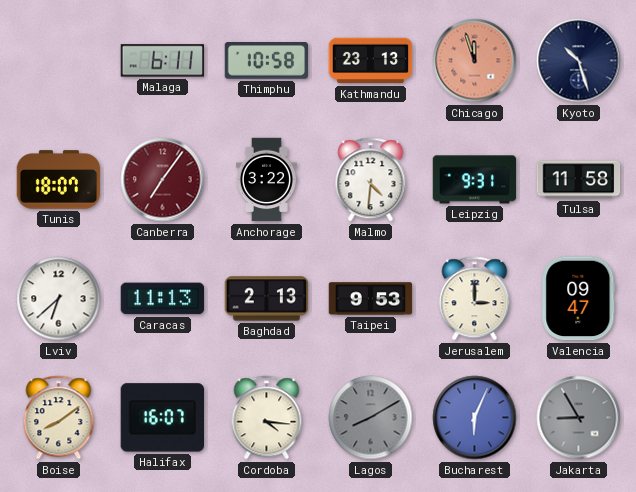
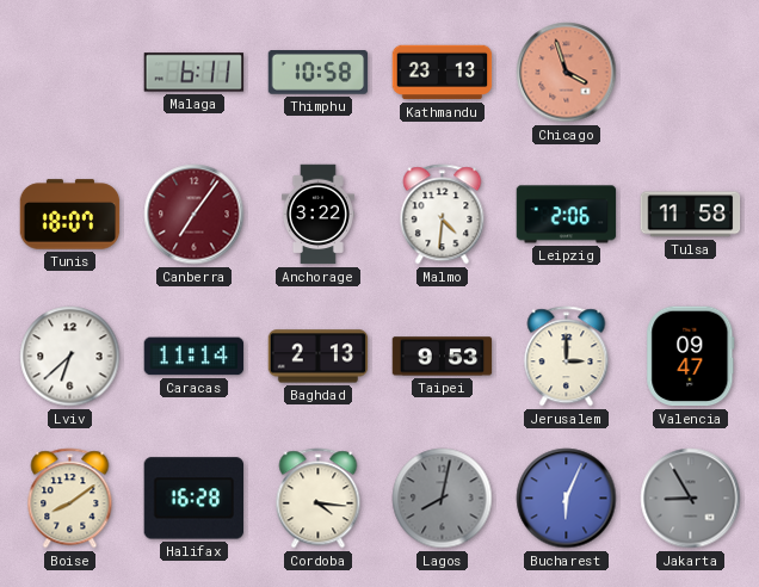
Chicago: 11:57 -> 3:57
Kyoto: 10:27 -> none
Leipzig: 9:31 -> 2:06
Caracas: 11:13 -> 11:14
Halifax: 16:07 -> 16:28
Lagos: 8:10 -> 8:02
